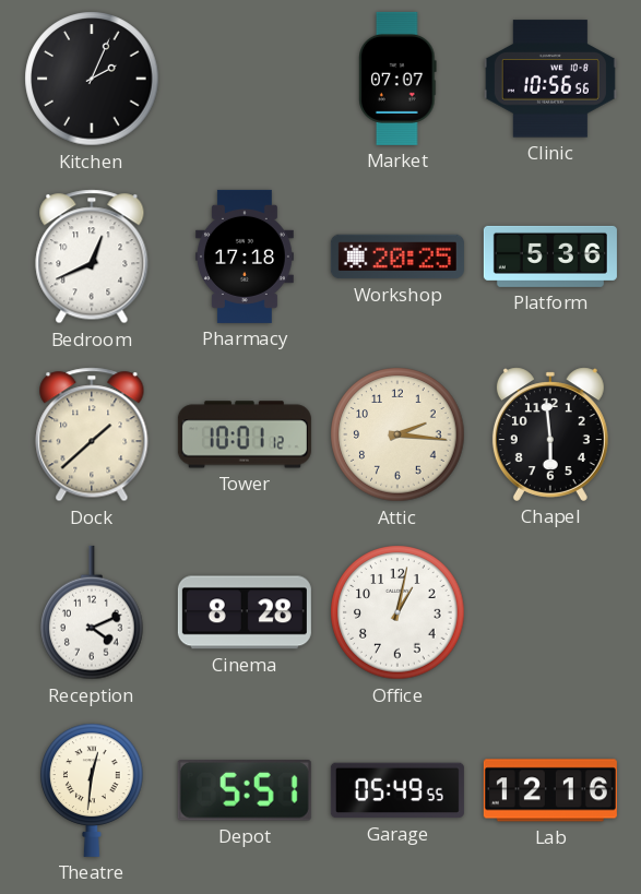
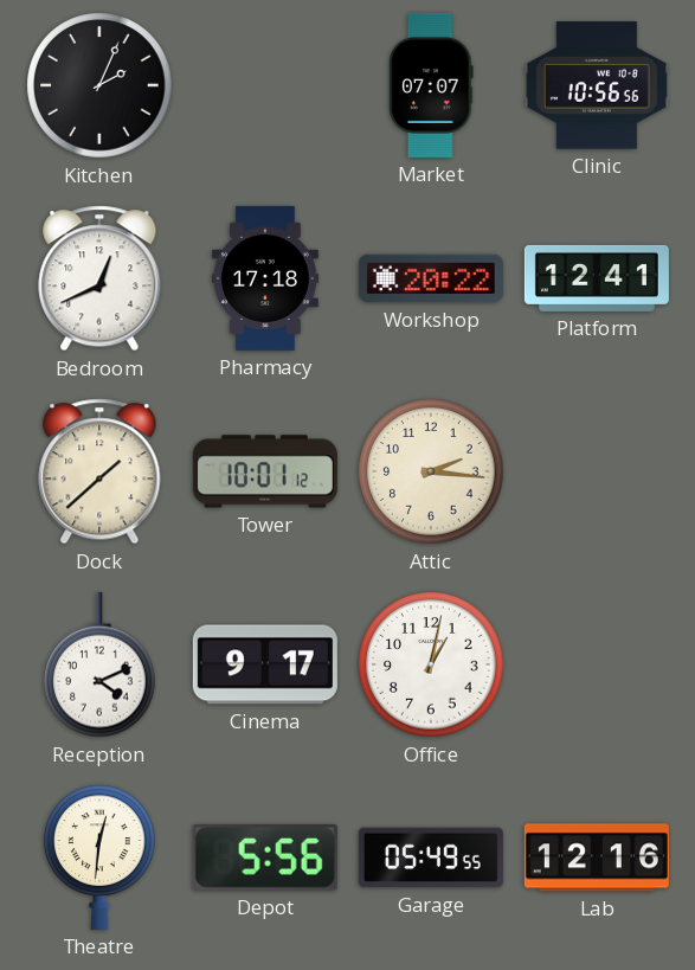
Workshop: 20:25 -> 20:22
Platform: 5:36 -> 12:41
Chapel: 5:59 -> none
Cinema: 8:28 -> 9:17
Depot: 5:51 -> 5:56
